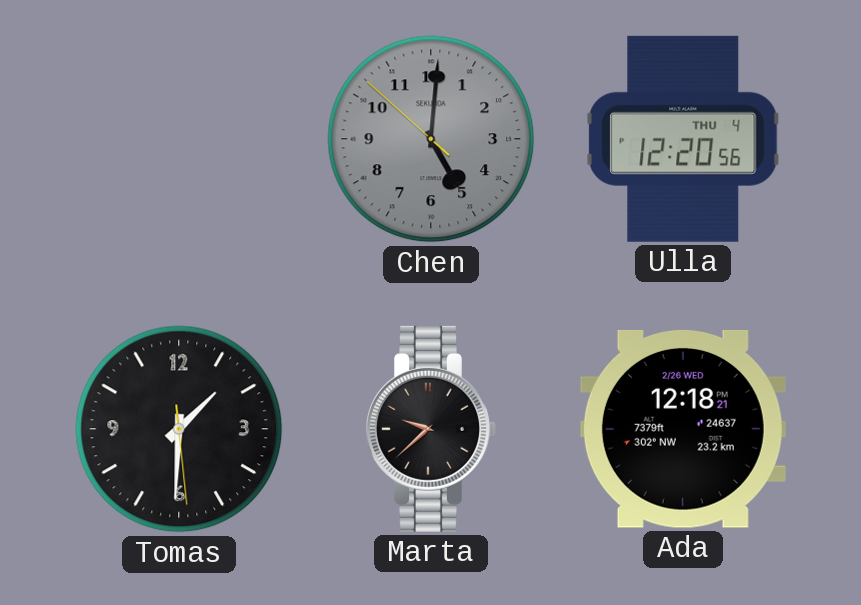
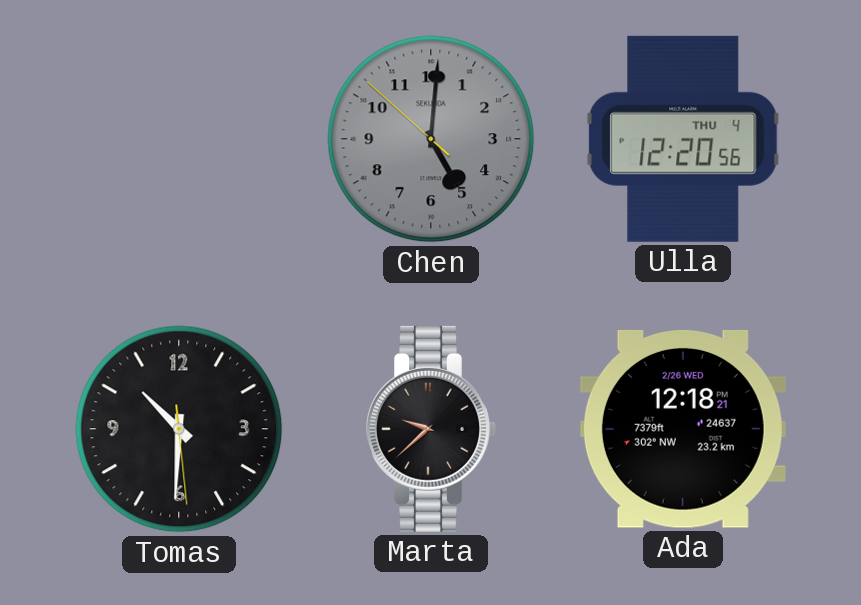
Tomas: 1:30 -> 10:30
